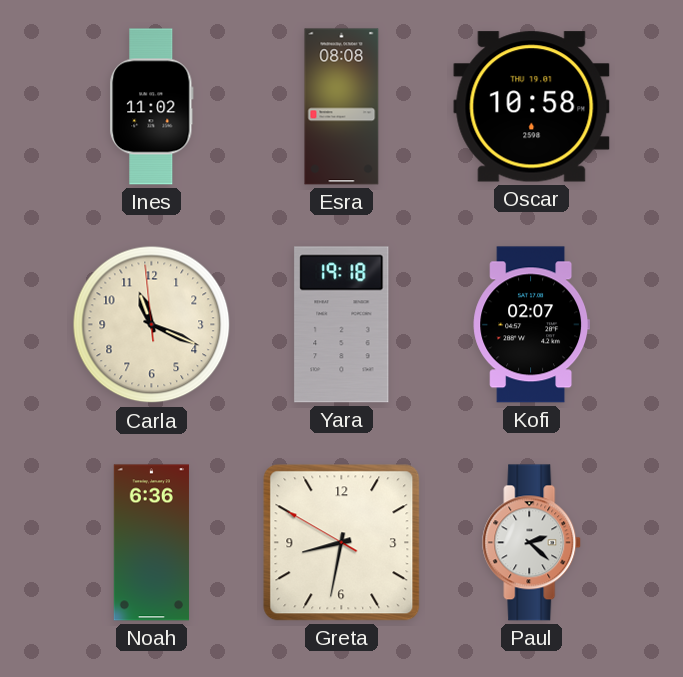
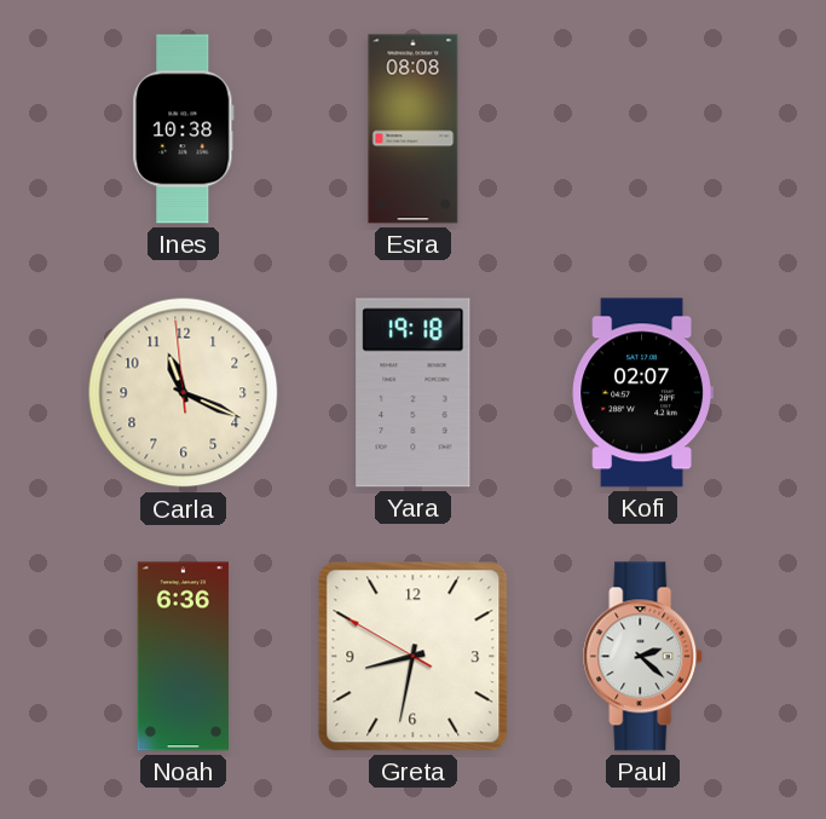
Ines: 11:02 -> 10:38
Oscar: 10:58 -> none
